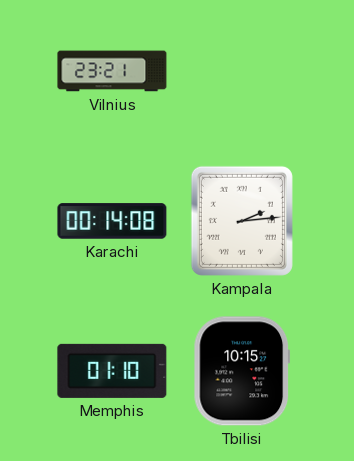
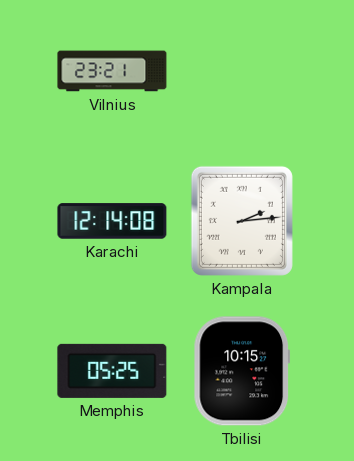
Karachi: 00:14 -> 12:14
Memphis: 01:10 -> 05:25
